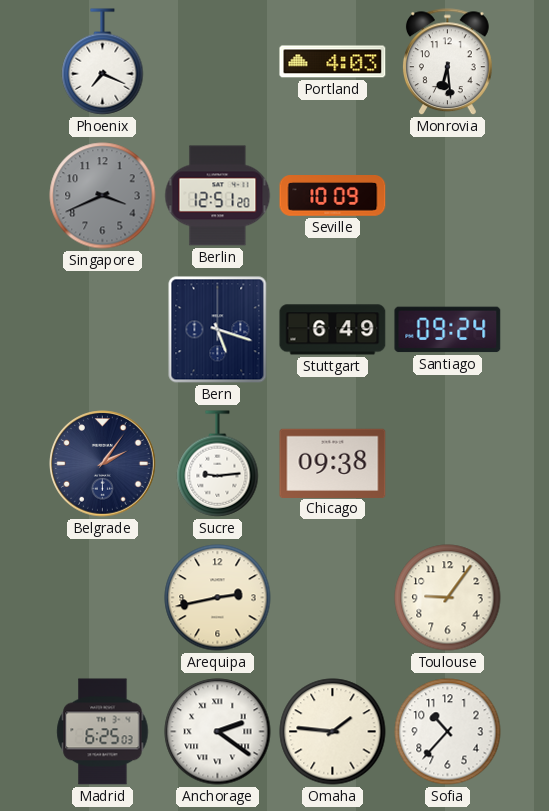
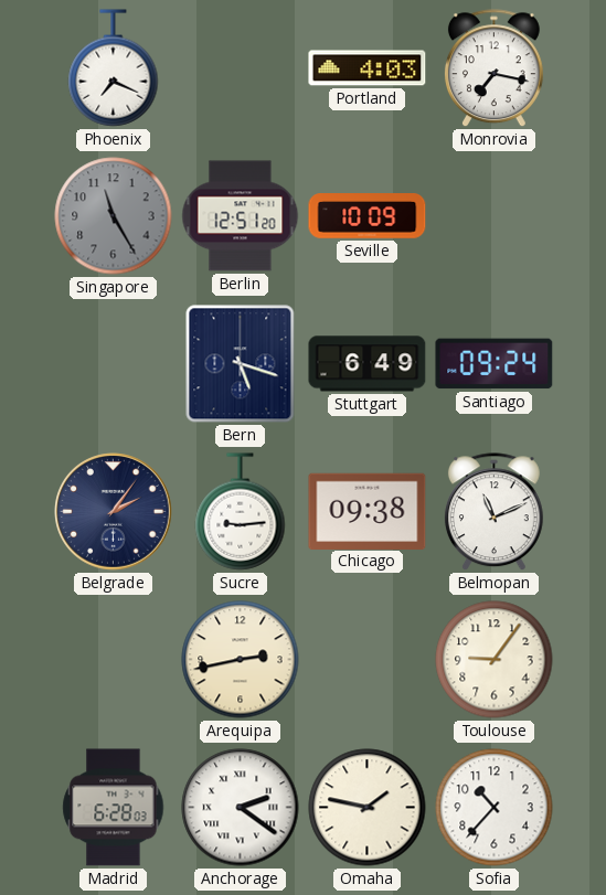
Monrovia: 6:29 -> 7:17
Singapore: 3:41 -> 11:25
Belmopan: none -> 11:11
Madrid: 6:25 -> 6:28
Omaha: 1:46 -> 1:47
